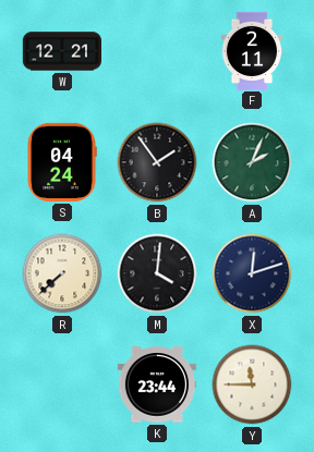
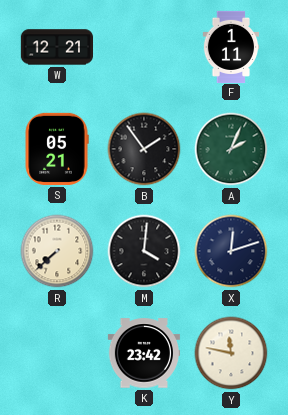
F: 2:11 -> 1:11
S: 04:24 -> 05:21
K: 23:44 -> 23:42
Y: 11:45 -> 11:47
